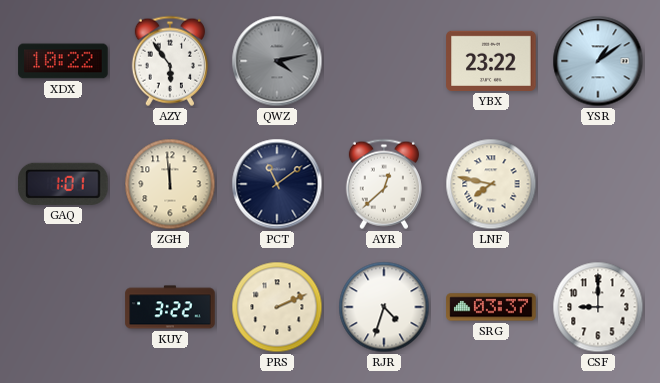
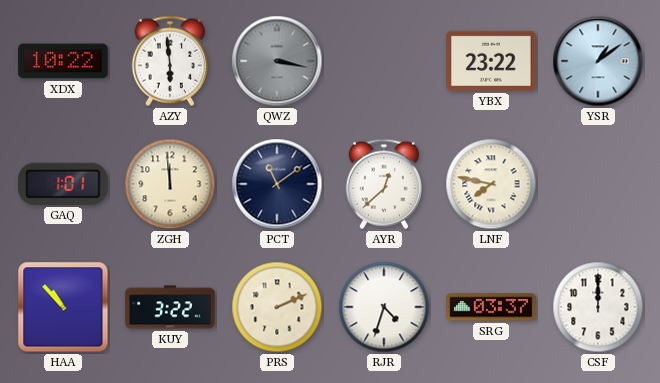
AZY: 5:54 -> 5:59
QWZ: 4:13 -> 3:17
HAA: none -> 10:53
CSF: 9:00 -> 12:00
